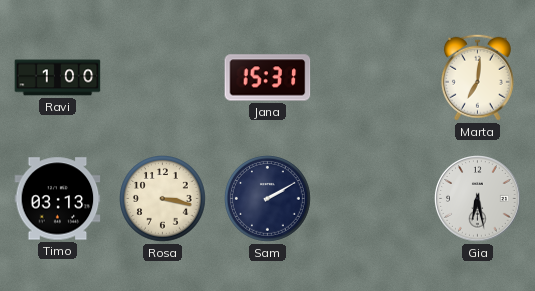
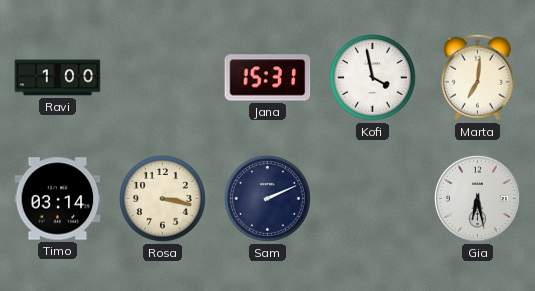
Kofi: none -> 3:58
Timo: 03:13 -> 03:14
Sam: 2:10 -> 2:11
